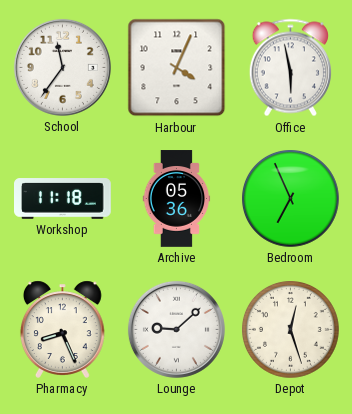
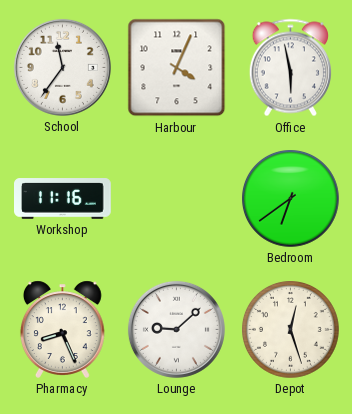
Workshop: 11:18 -> 11:16
Archive: 05:36 -> none
Bedroom: 6:56 -> 6:39
